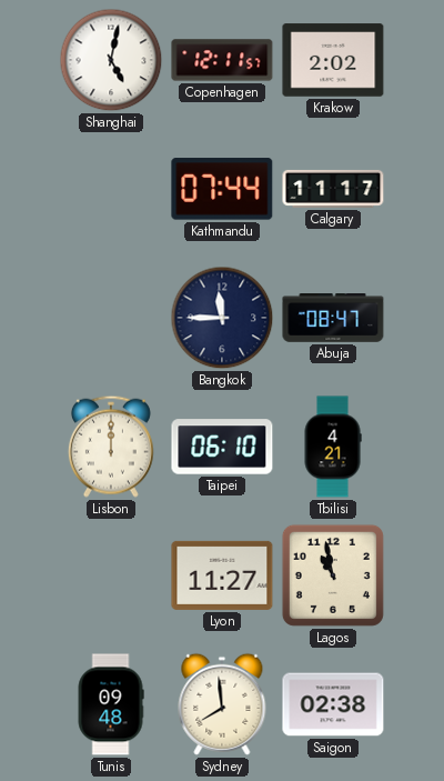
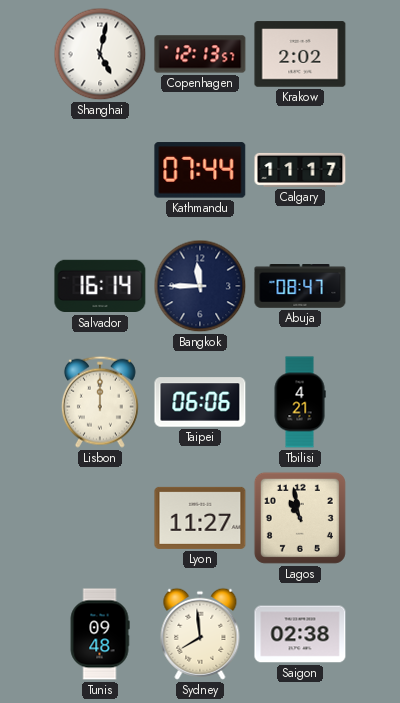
Copenhagen: 12:11 -> 12:13
Salvador: none -> 16:14
Taipei: 06:10 -> 06:06
